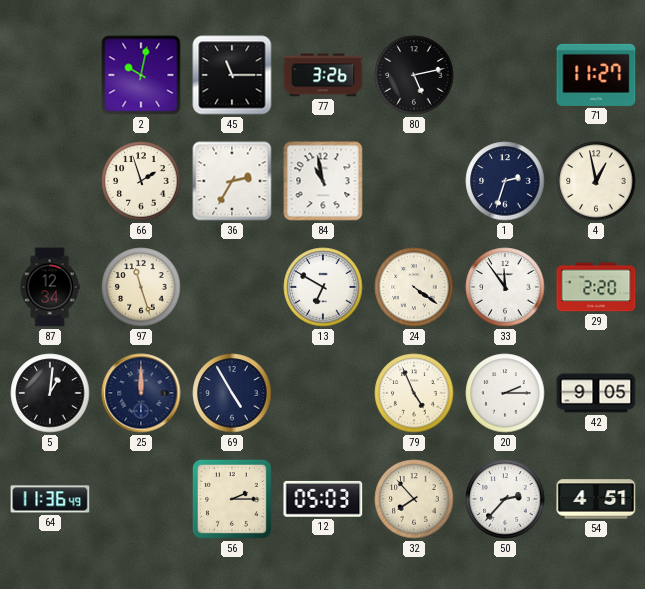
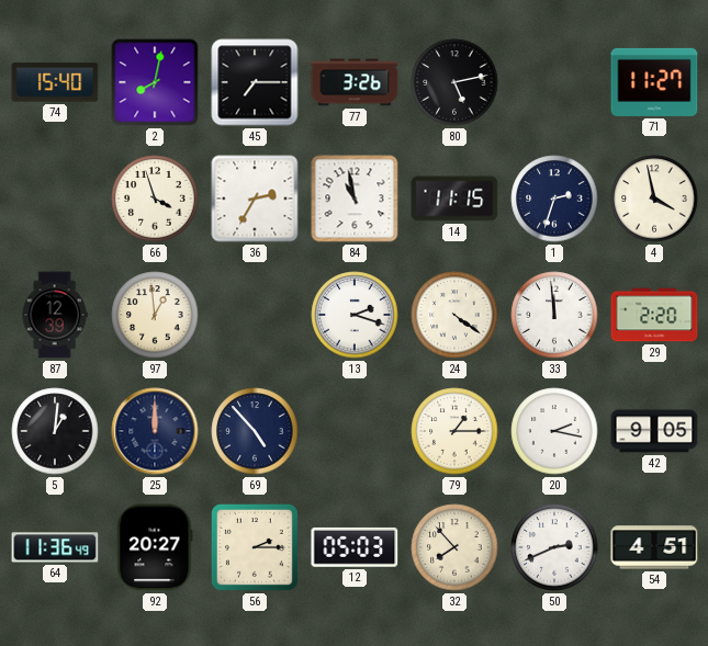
74: none -> 15:40
2: 10:02 -> 8:02
45: 11:15 -> 7:15
66: 1:57 -> 3:57
14: none -> 11:15
4: 12:58 -> 3:58
87: 12:34 -> 12:39
97: 11:27 -> 12:59
13: 6:50 -> 2:18
33: 11:54 -> 11:59
69: 4:55 -> 4:53
79: 4:56 -> 1:15
20: 2:15 -> 2:17
92: none -> 20:27
50: 2:37 -> 2:41
